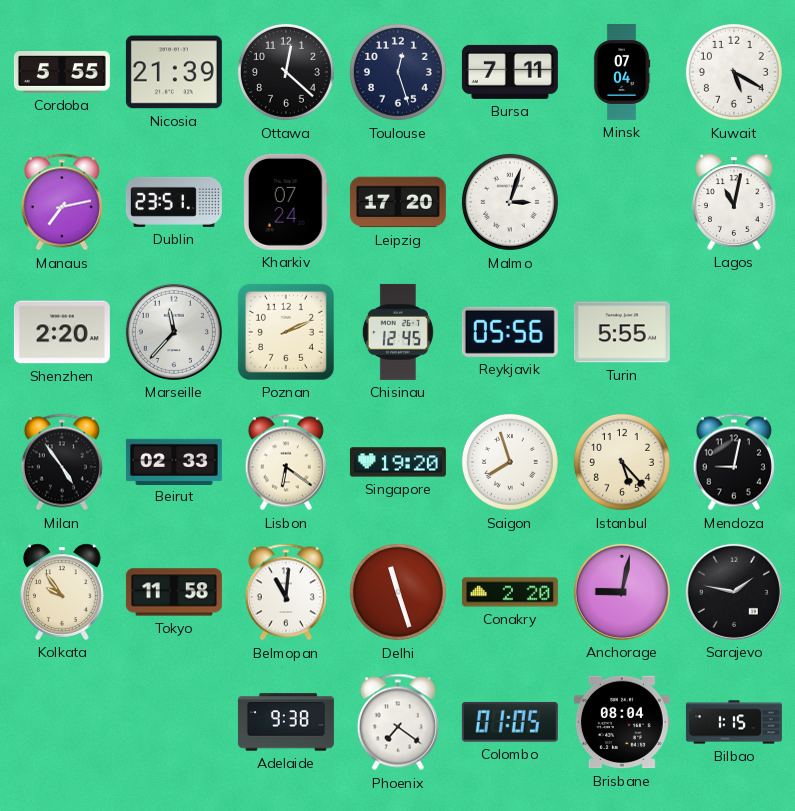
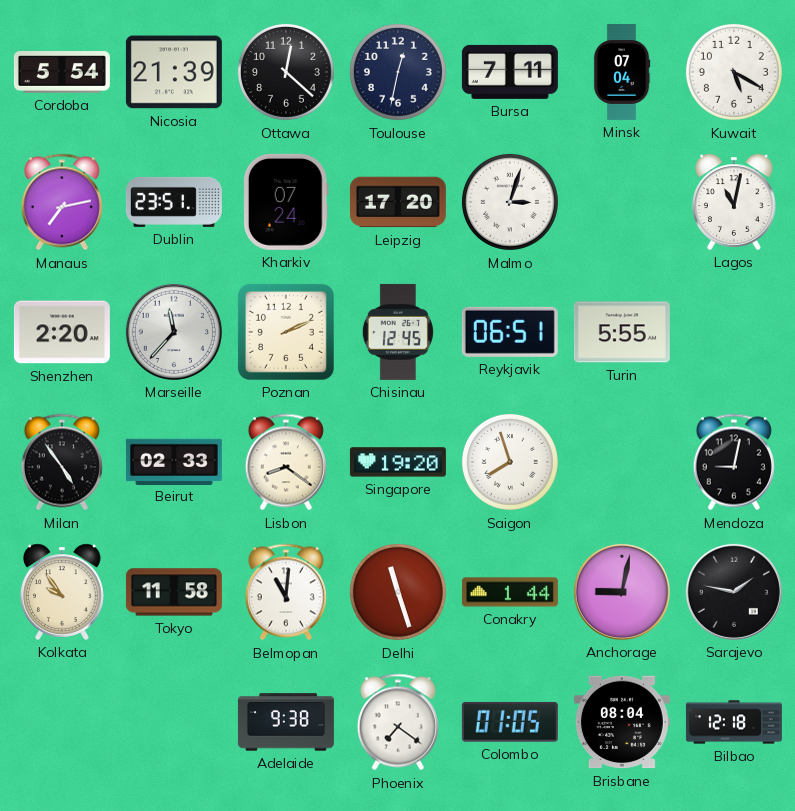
Cordoba: 5:55 -> 5:54
Toulouse: 12:27 -> 12:32
Reykjavik: 05:56 -> 06:51
Lisbon: 6:21 -> 8:21
Istanbul: 5:23 -> none
Conakry: 2:20 -> 1:44
Bilbao: 1:15 -> 12:18
